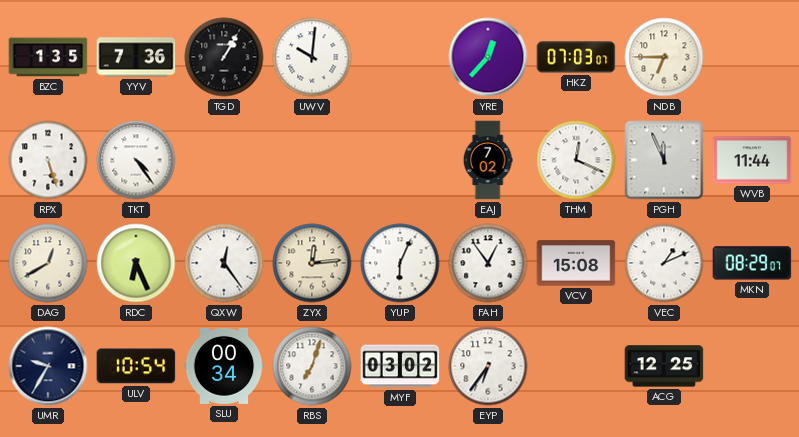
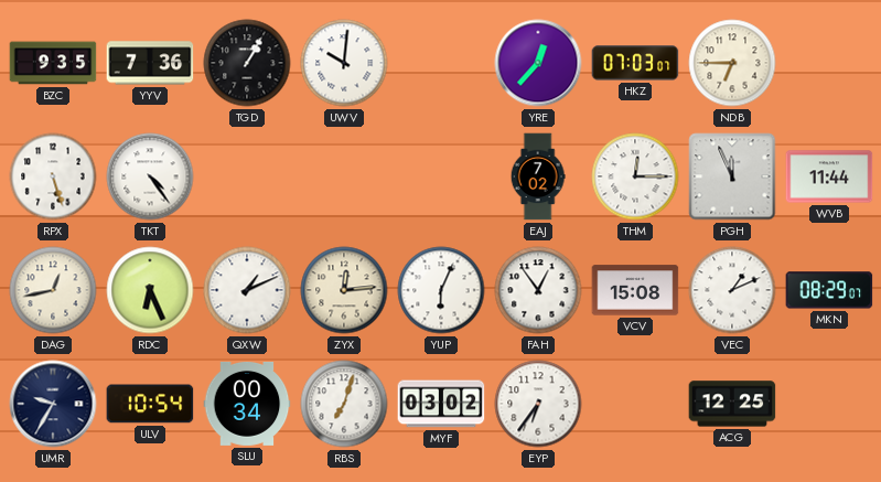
BZC: 1:35 -> 9:35
THM: 12:19 -> 12:15
DAG: 12:40 -> 12:43
QXW: 12:24 -> 1:11
